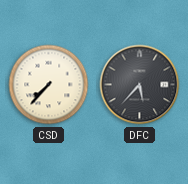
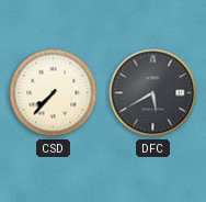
DFC: 5:37 -> 5:40
